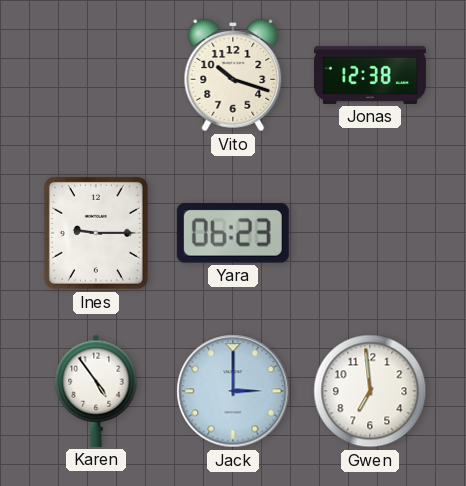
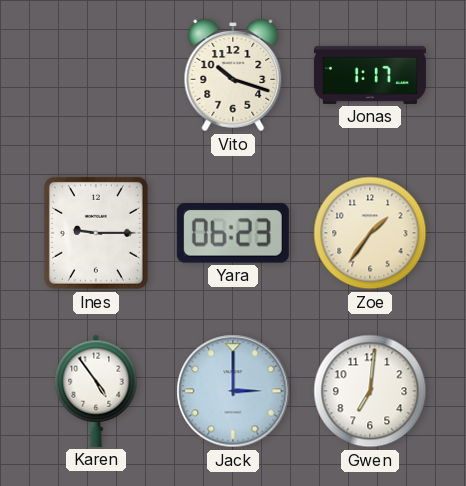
Jonas: 12:38 -> 1:17
Zoe: none -> 1:36
Gwen: 6:59 -> 7:01
